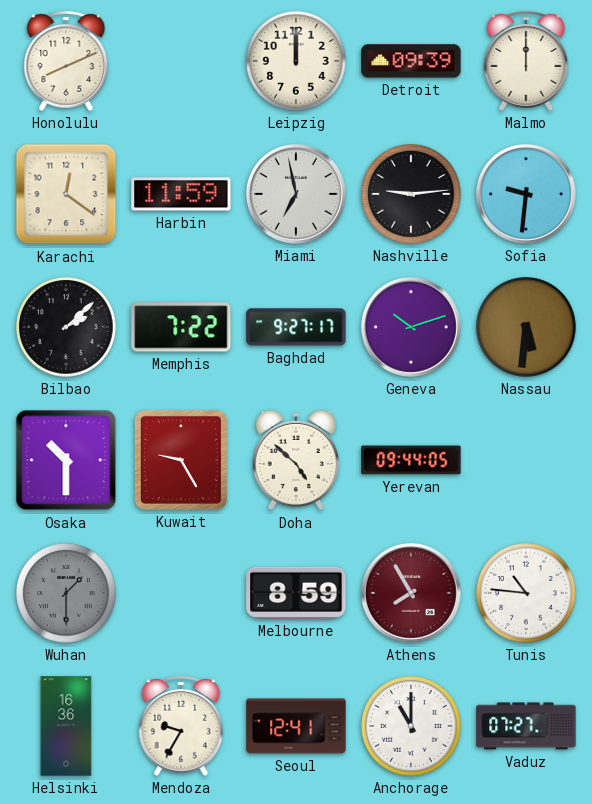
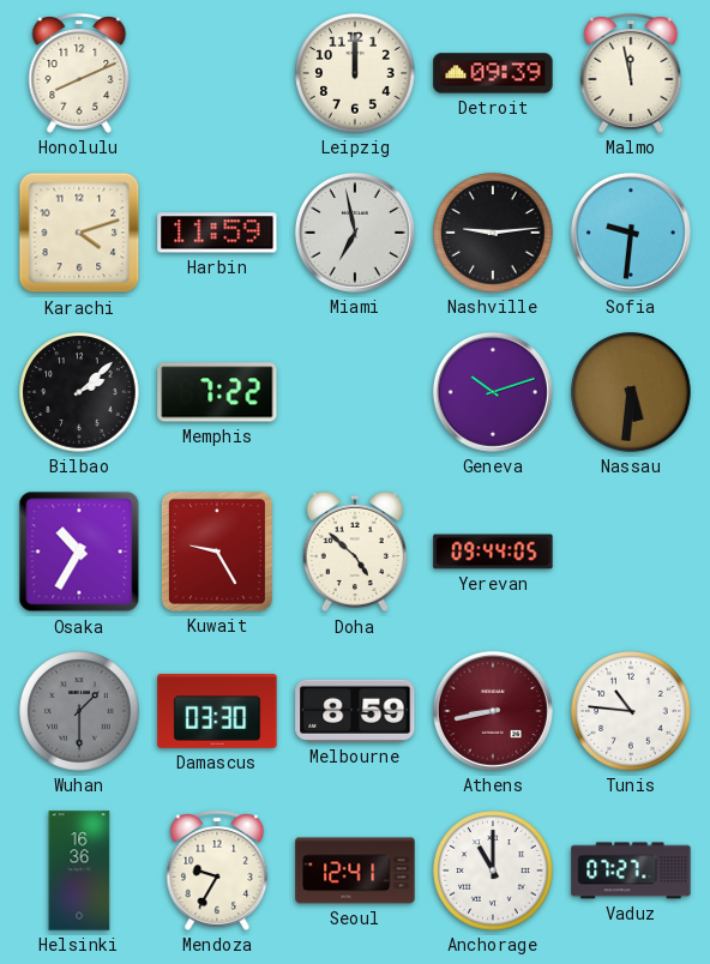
Malmo: 12:00 -> 11:58
Karachi: 12:21 -> 4:12
Baghdad: 9:27 -> none
Osaka: 10:30 -> 10:35
Damascus: none -> 03:30
Athens: 7:55 -> 8:43
